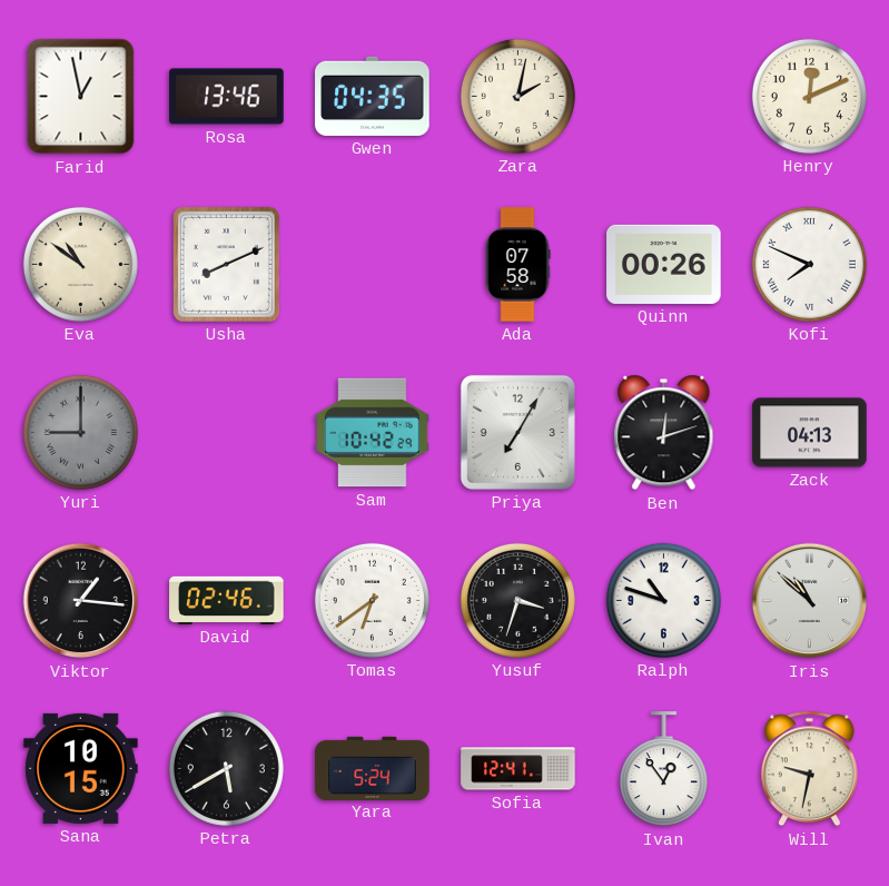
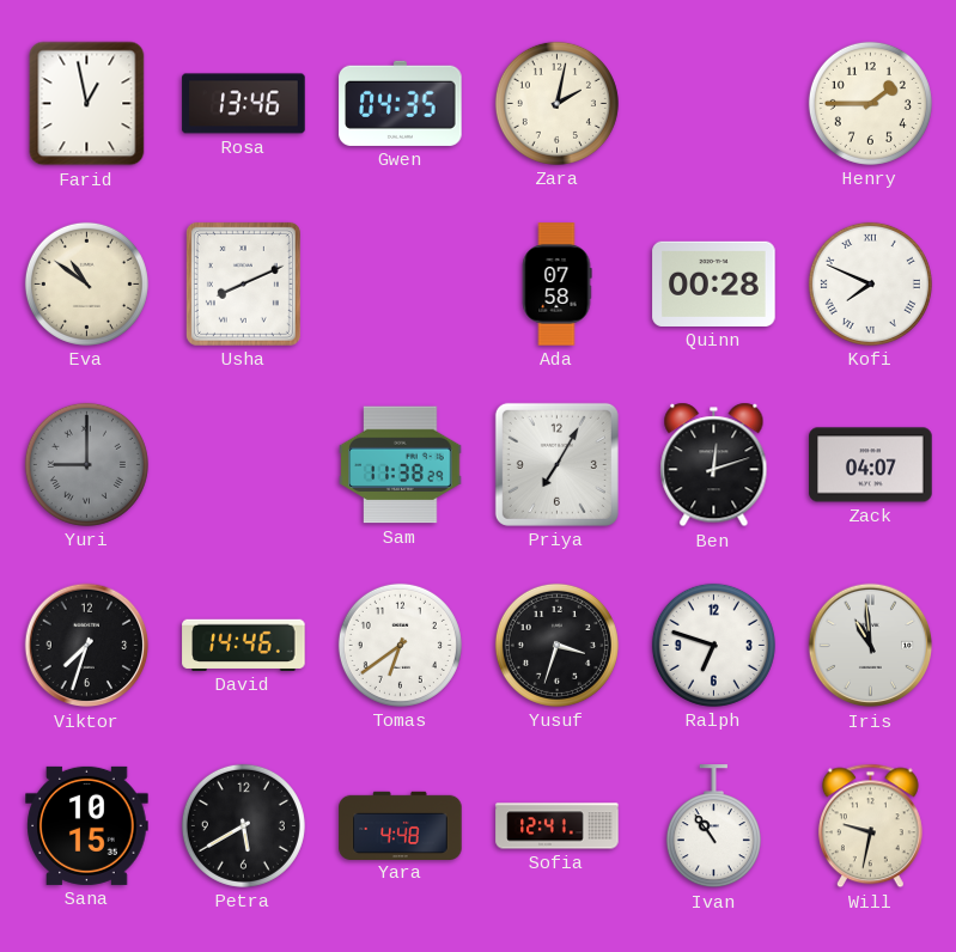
Henry: 12:11 -> 1:45
Quinn: 00:26 -> 00:28
Sam: 10:42 -> 11:38
Zack: 04:13 -> 04:07
Viktor: 1:16 -> 7:33
David: 02:46 -> 14:46
Ralph: 10:48 -> 6:48
Iris: 10:52 -> 10:59
Yara: 5:24 -> 4:48
Ivan: 12:54 -> 10:54
